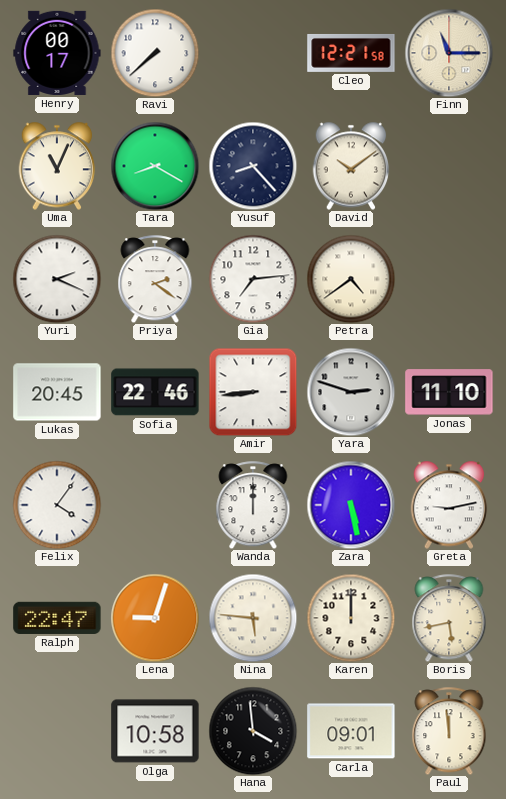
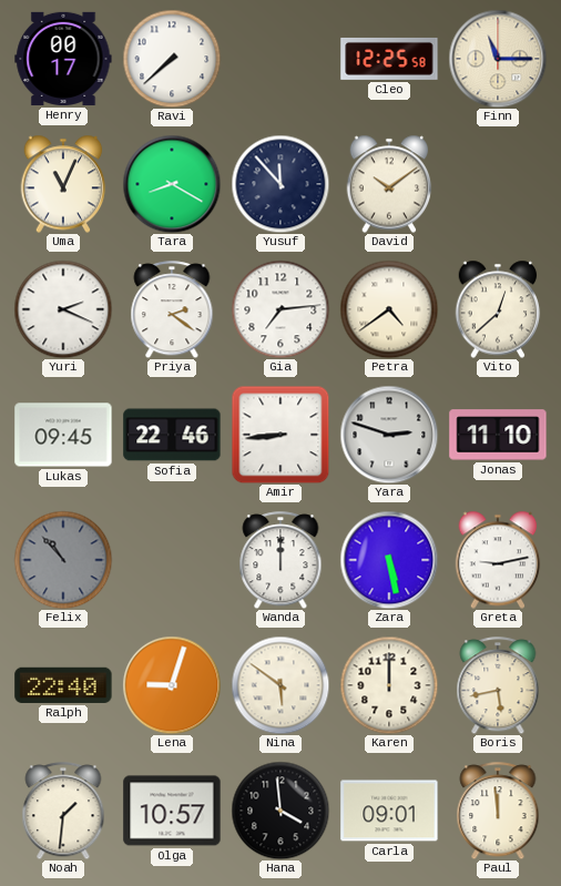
Cleo: 12:21 -> 12:25
Yusuf: 8:23 -> 11:53
Vito: none -> 12:38
Lukas: 20:45 -> 09:45
Felix: 4:06 -> 10:53
Felix dial: white -> grey
Ralph: 22:47 -> 22:40
Nina: 5:46 -> 5:51
Noah: none -> 1:31
Olga: 10:58 -> 10:57
